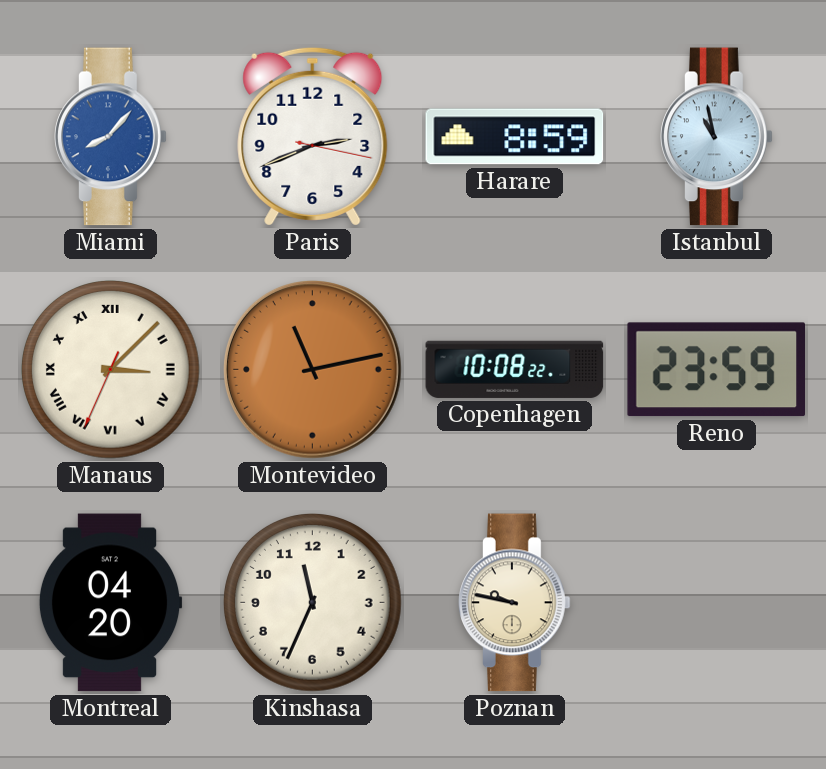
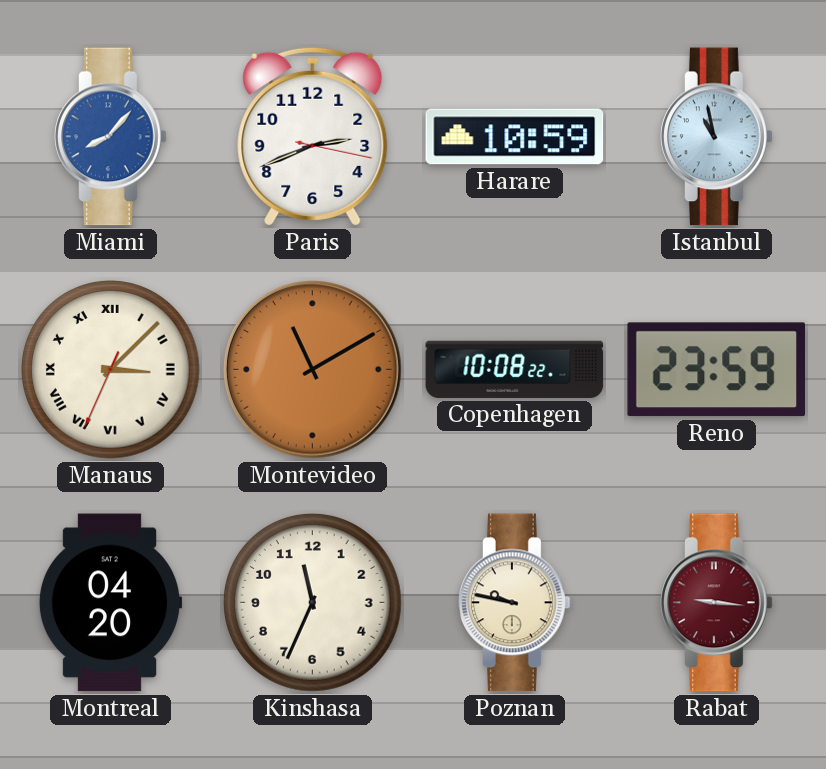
Harare: 8:59 -> 10:59
Montevideo: 11:13 -> 11:10
Rabat: none -> 9:16
